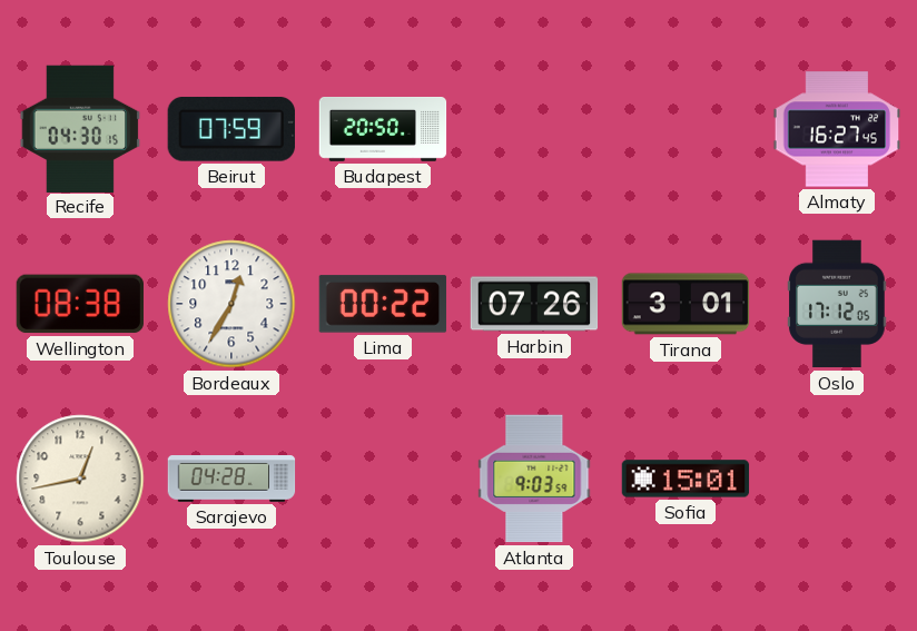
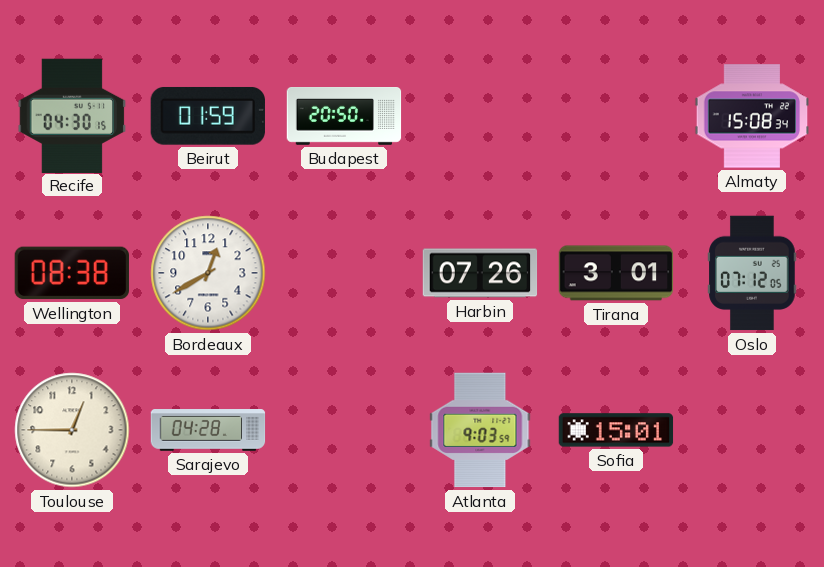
Beirut: 07:59 -> 01:59
Almaty: 16:27 -> 15:08
Bordeaux: 12:35 -> 12:40
Lima: 00:22 -> none
Oslo: 17:12 -> 07:12
Toulouse: 12:43 -> 12:45
